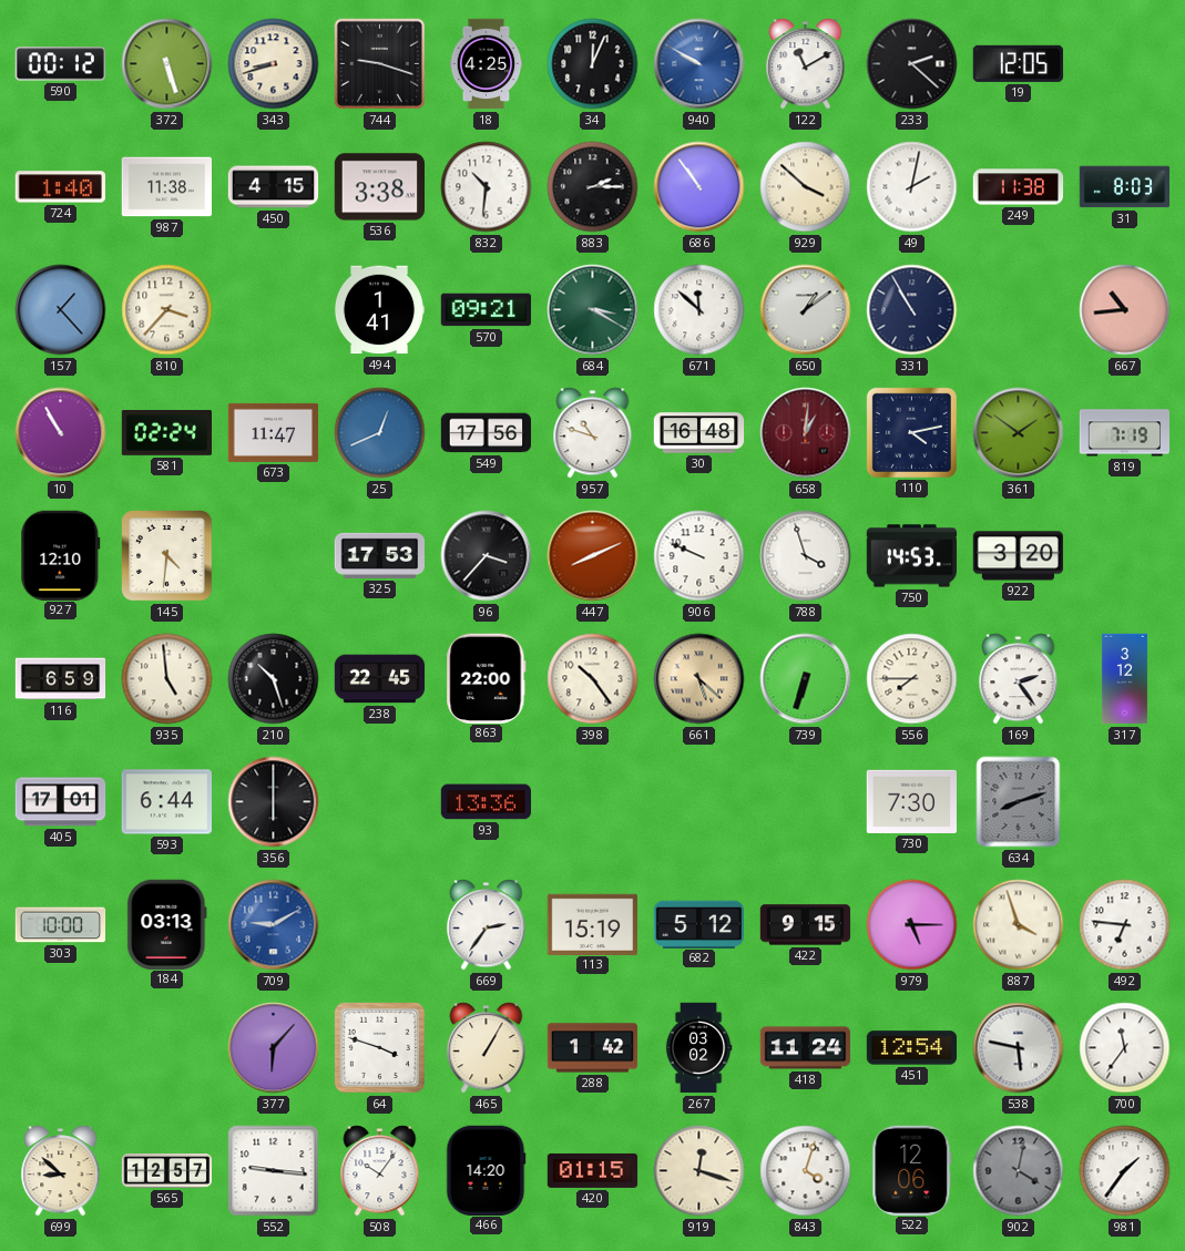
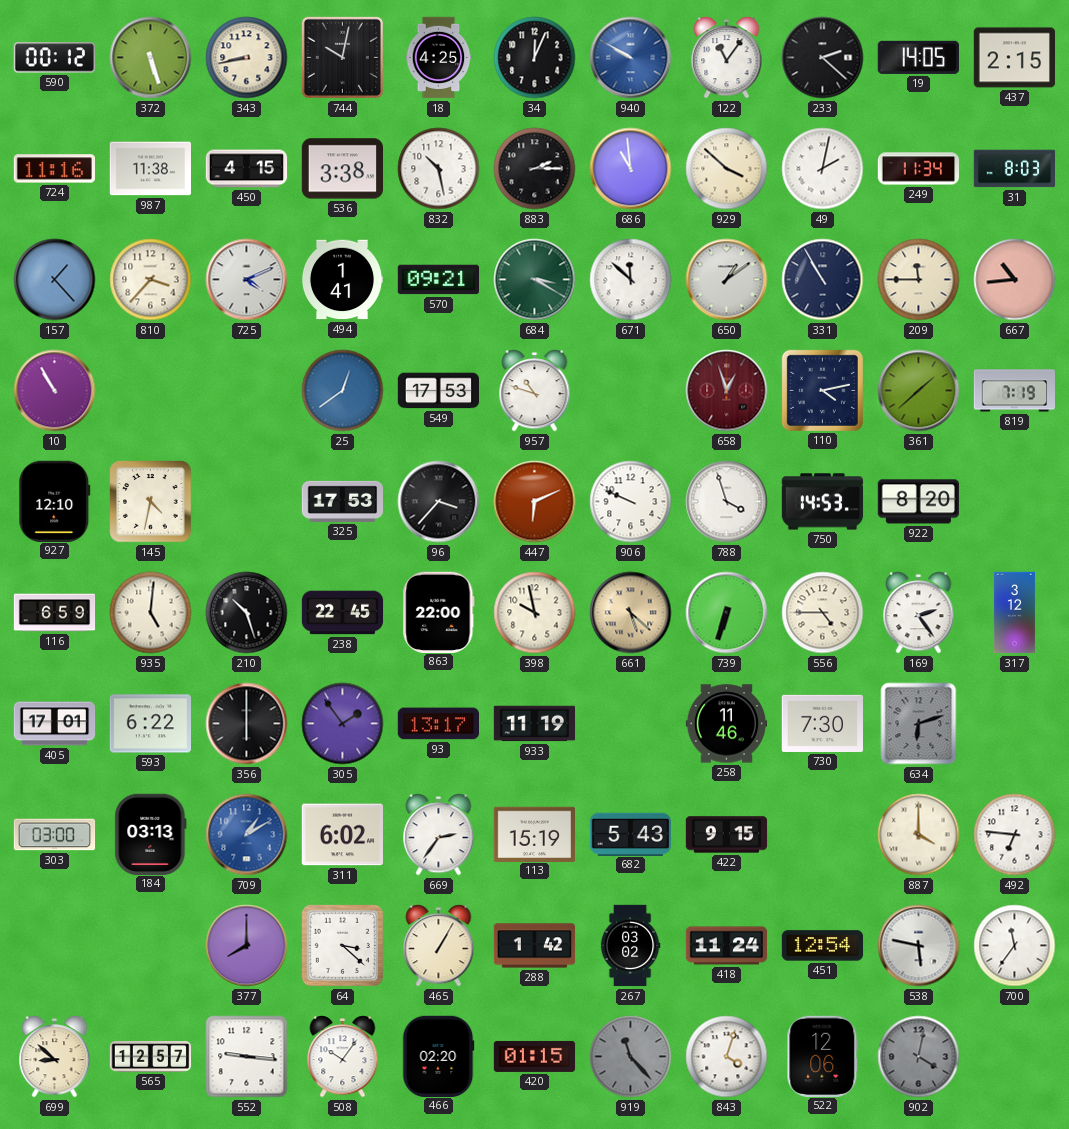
343: 8:42 -> 8:43
744: 9:18 -> 10:02
122: 11:10 -> 11:06
19: 12:05 -> 14:05
437: none -> 2:15
724: 1:40 -> 11:16
832: 10:31 -> 10:28
686: 10:54 -> 10:59
249: 11:38 -> 11:34
725: none -> 4:11
209: none -> 11:45
581: 02:24 -> none
673: 11:47 -> none
25: 12:41 -> 12:39
549: 17:56 -> 17:53
30: 16:48 -> none
658: 1:01 -> 12:57
361: 1:51 -> 1:38
145: 4:31 -> 4:32
447: 8:11 -> 6:11
922: 3:20 -> 8:20
935: 4:59 -> 5:01
398: 10:24 -> 9:58
556: 7:45 -> 4:45
593: 6:44 -> 6:22
305: none -> 1:54
93: 13:36 -> 13:17
933: none -> 11:19
258: none -> 11:46
634: 8:12 -> 6:12
303: 10:00 -> 03:00
709: 9:10 -> 1:10
311: none -> 6:02
682: 5:12 -> 5:43
979: 5:15 -> none
887: 3:57 -> 4:00
377: 6:07 -> 8:00
64: 3:48 -> 3:22
466: 14:20 -> 02:20
919: 12:18 -> 11:23
919 dial: cream -> grey
981: 1:36 -> none
